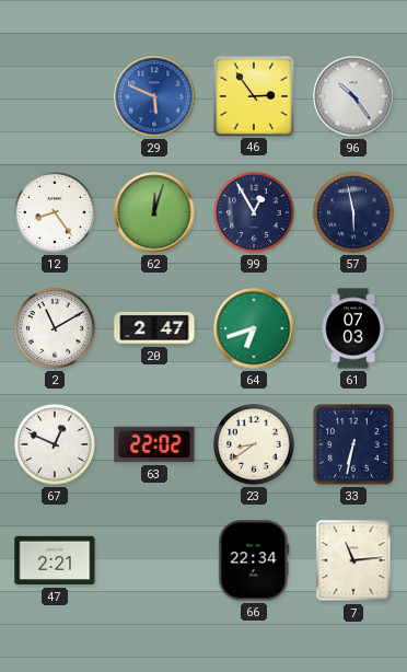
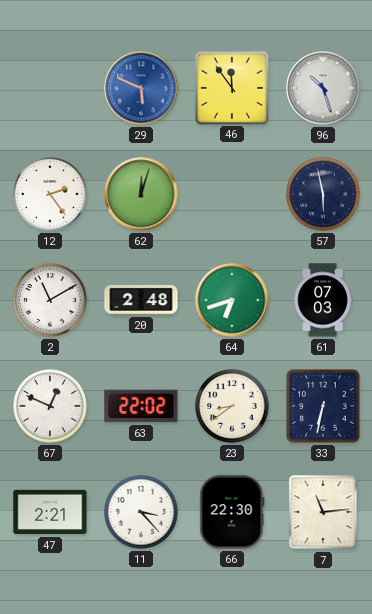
46: 2:54 -> 11:54
96: 10:24 -> 10:27
12: 8:24 -> 2:24
99: 12:55 -> none
20: 2:47 -> 2:48
11: none -> 3:23
66: 22:34 -> 22:30
